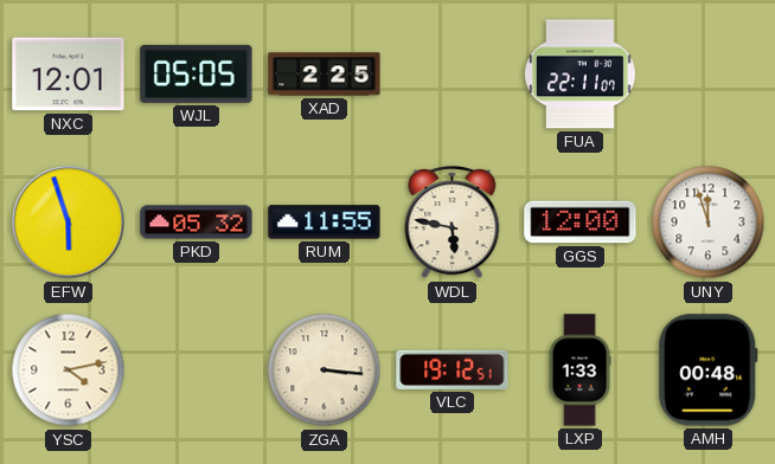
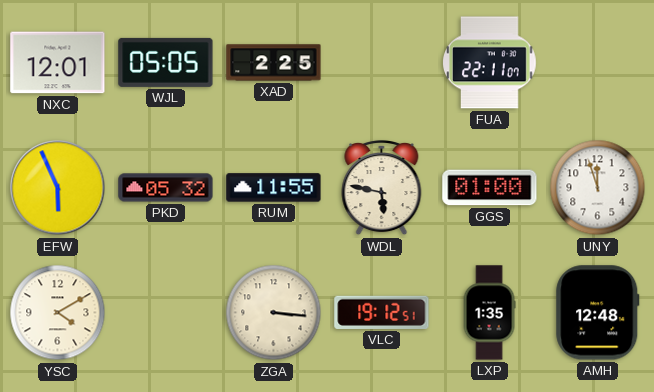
EFW: 5:57 -> 5:56
GGS: 12:00 -> 01:00
YSC: 4:13 -> 4:10
LXP: 1:33 -> 1:35
AMH: 00:48 -> 12:48
